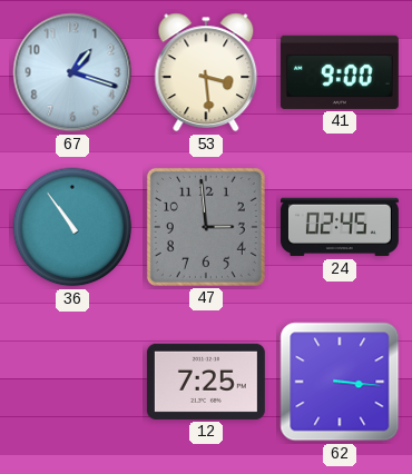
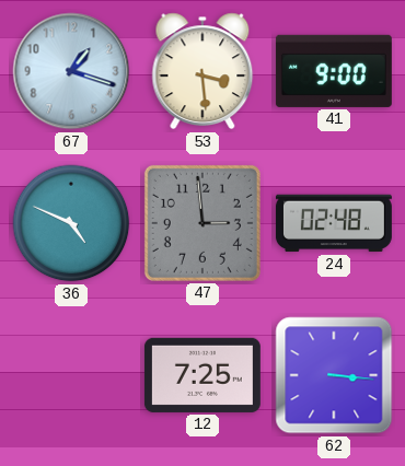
36: 10:54 -> 4:49
24: 02:45 -> 02:48
